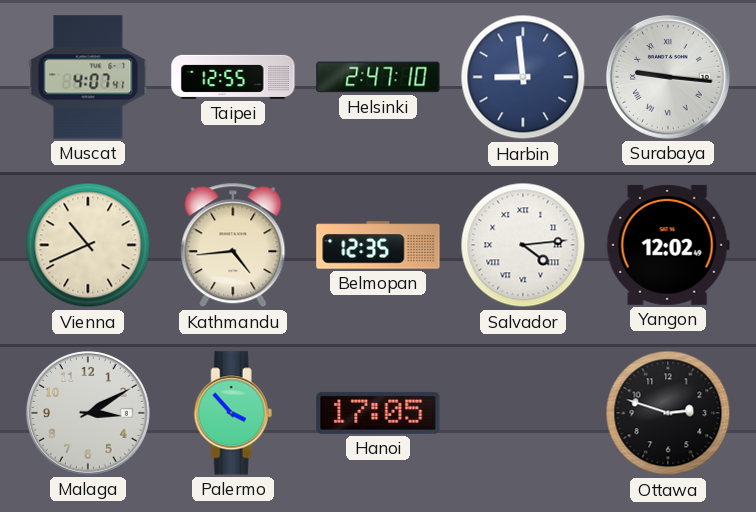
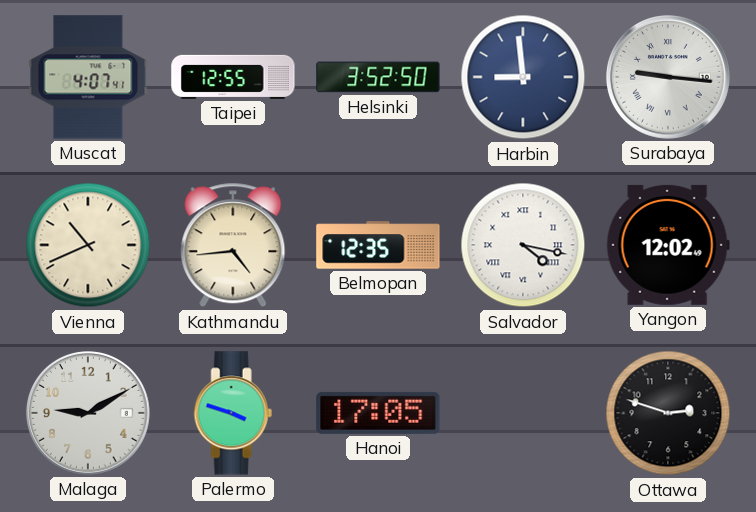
Helsinki: 2:47 -> 3:52
Salvador: 4:14 -> 4:17
Malaga: 3:10 -> 9:10
Palermo: 3:53 -> 3:48
